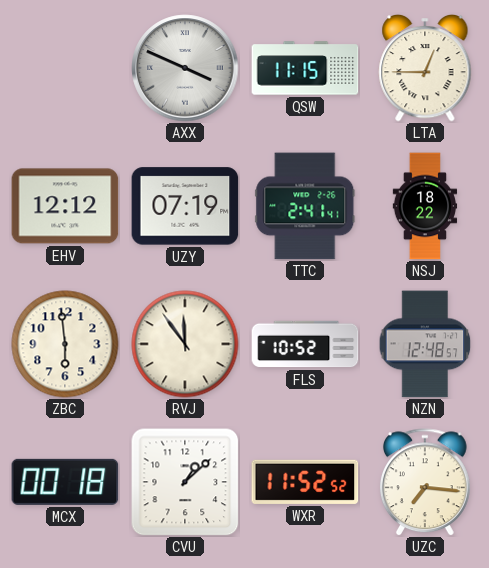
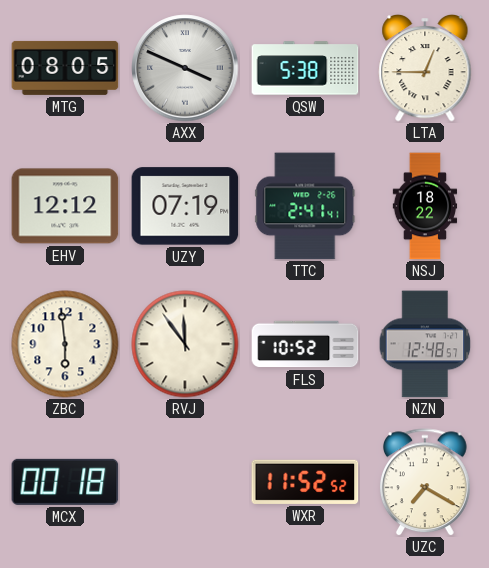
MTG: none -> 08:05
QSW: 11:15 -> 5:38
CVU: 1:08 -> none
UZC: 7:16 -> 7:20
